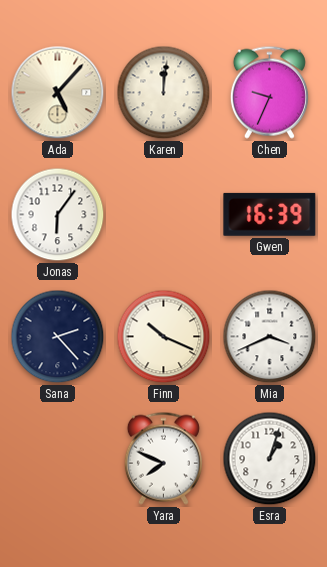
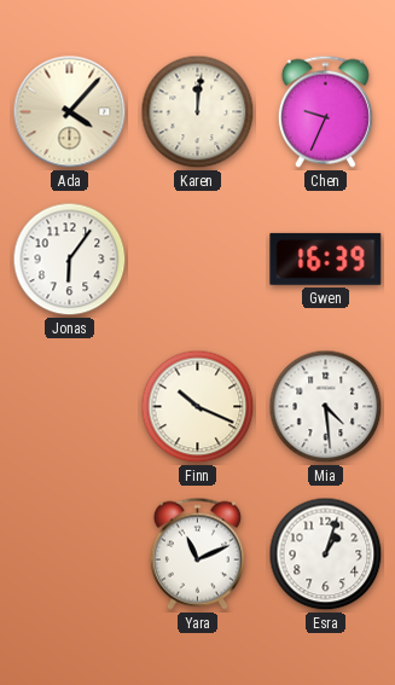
Ada: 5:07 -> 4:07
Sana: 2:23 -> none
Mia: 3:41 -> 4:29
Yara: 7:49 -> 11:11
